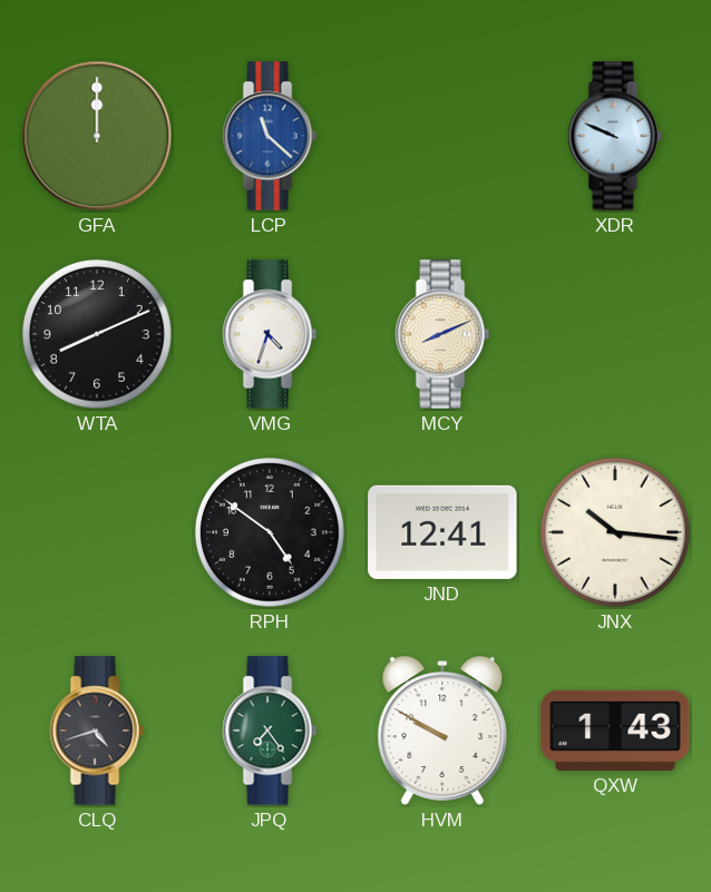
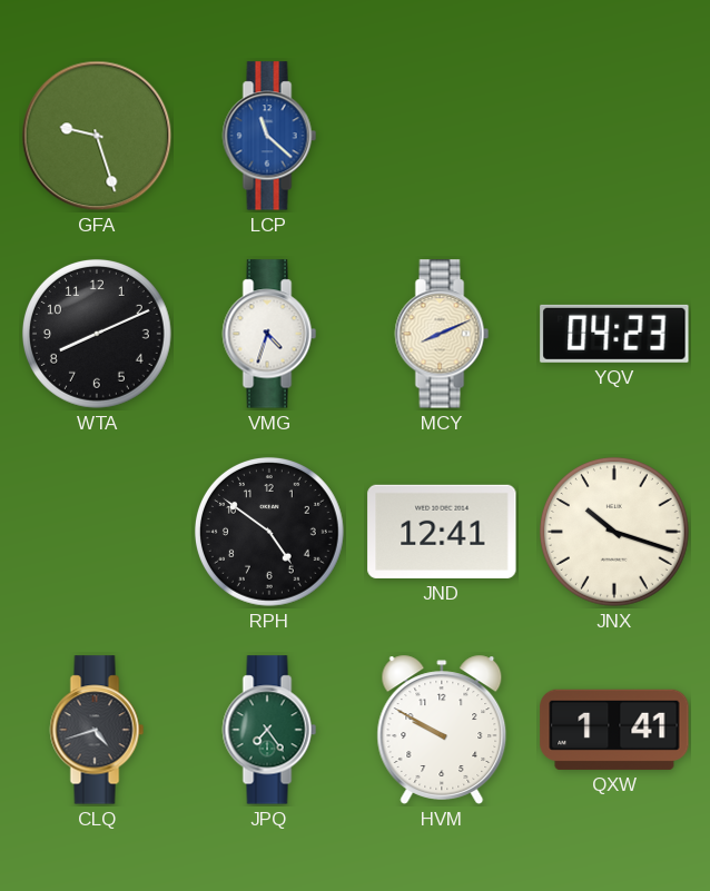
GFA: 12:00 -> 9:27
XDR: 9:49 -> none
YQV: none -> 04:23
JNX: 10:16 -> 10:18
QXW: 1:43 -> 1:41
